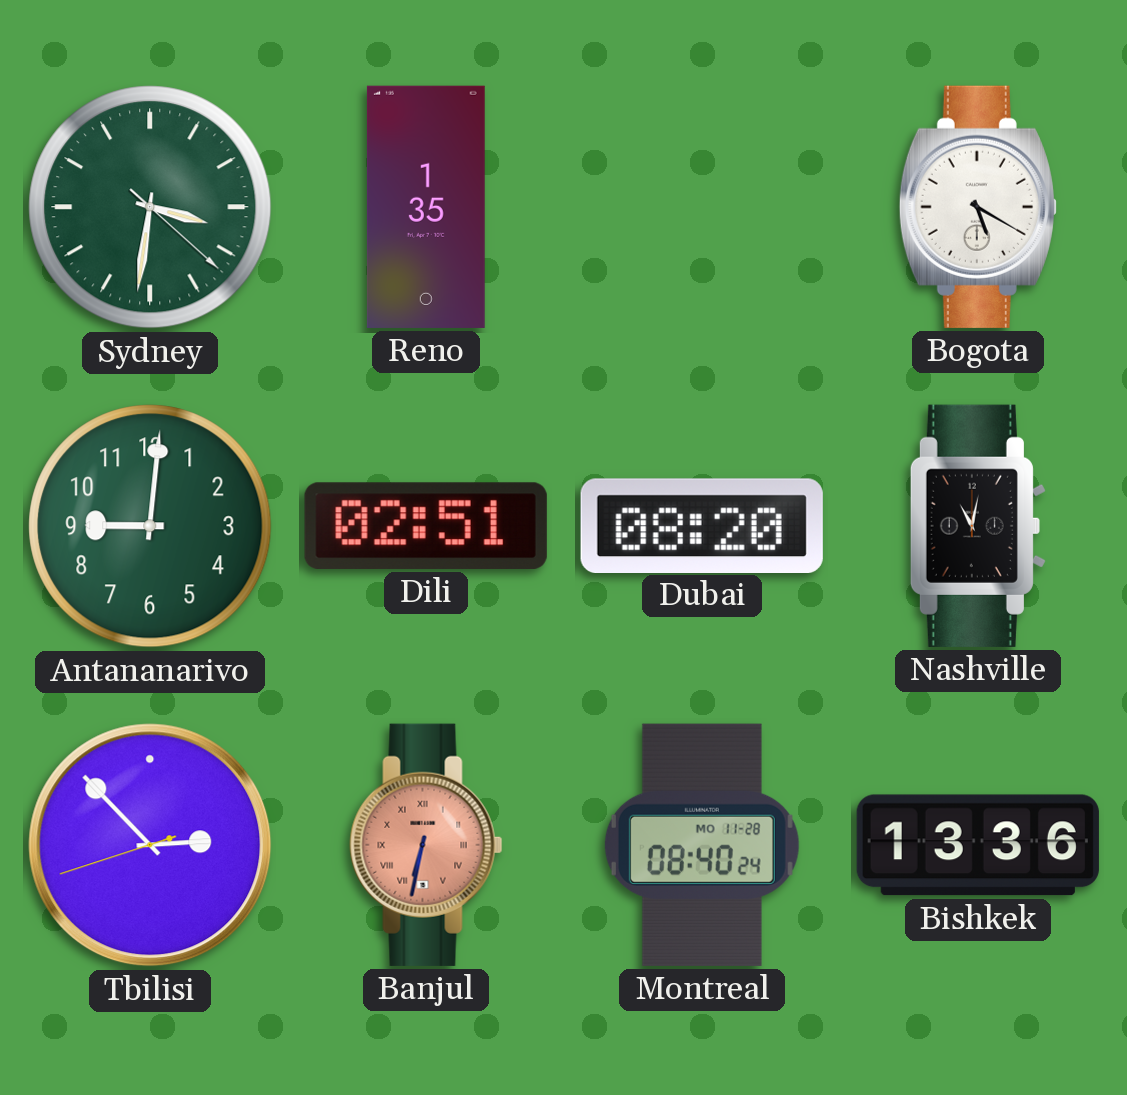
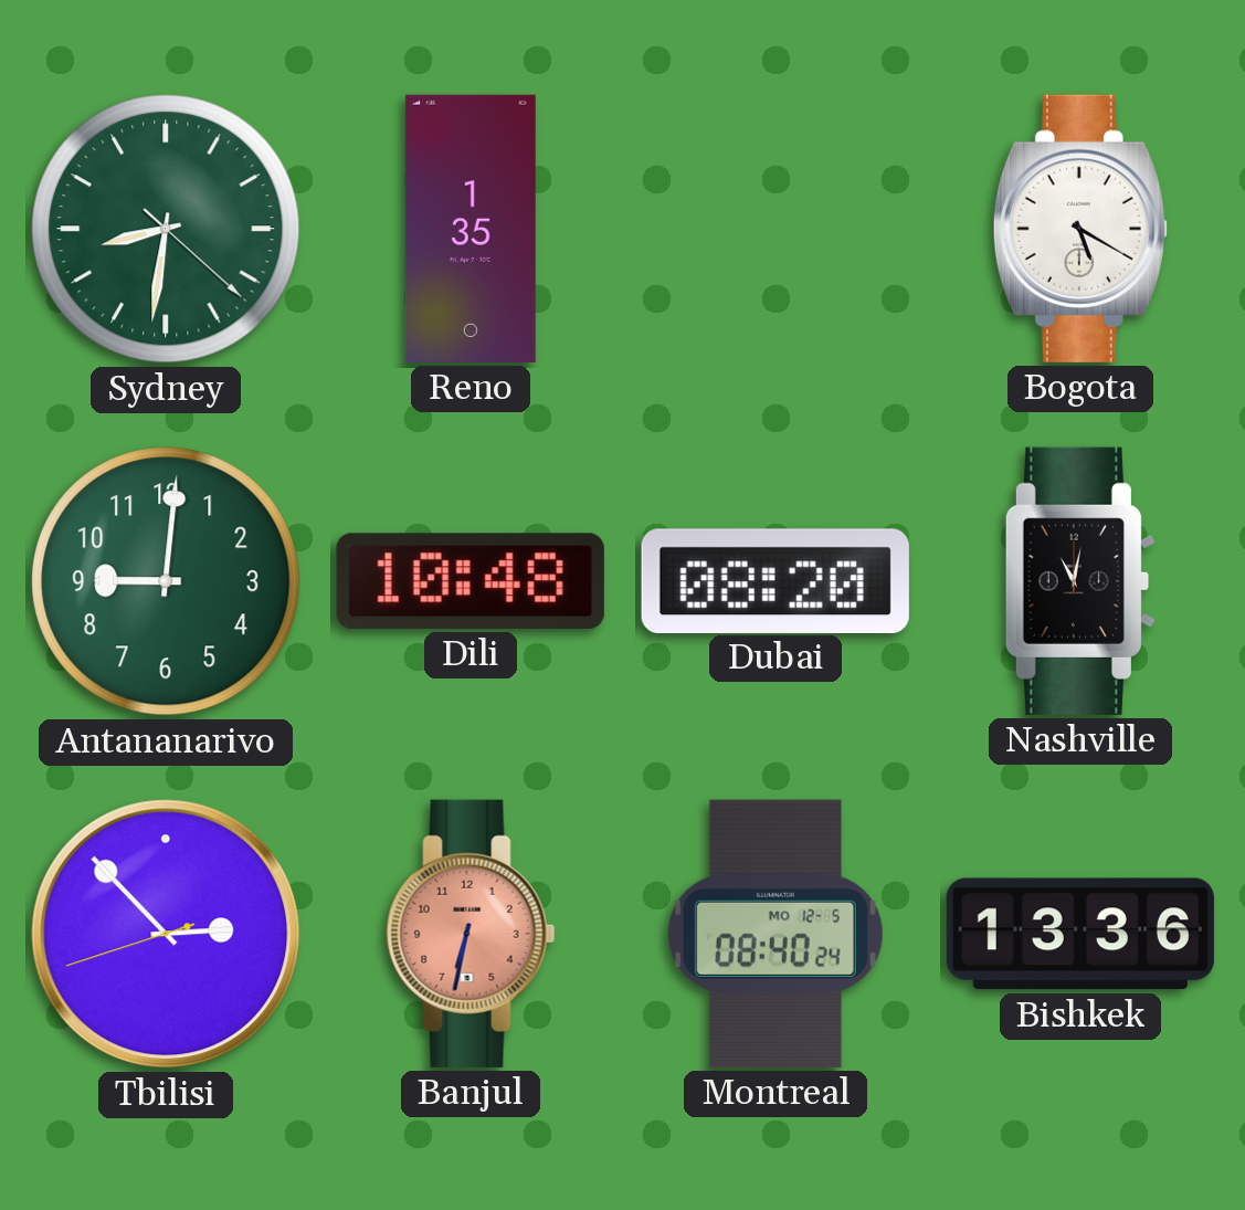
Sydney: 3:31 -> 8:31
Dili: 02:51 -> 10:48
Banjul numerals: Roman -> Arabic
Montreal date: MO 11-28 -> MO 12-5
